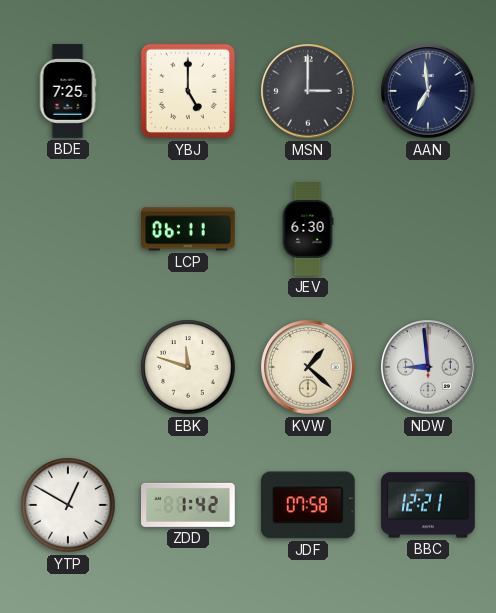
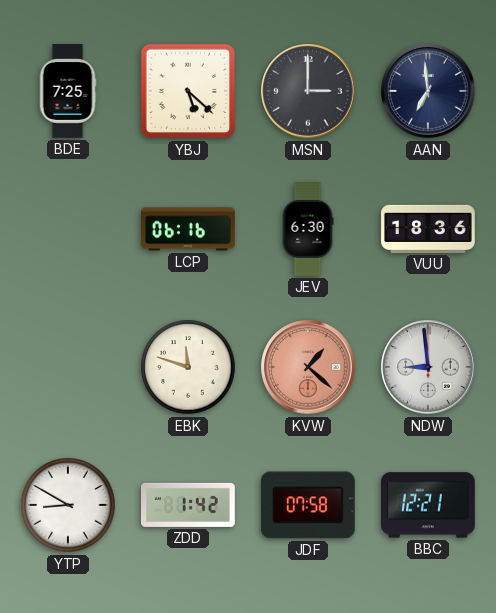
YBJ: 5:00 -> 5:22
LCP: 06:11 -> 06:16
VUU: none -> 18:36
KVW dial: cream -> salmon
YTP: 12:50 -> 8:50
